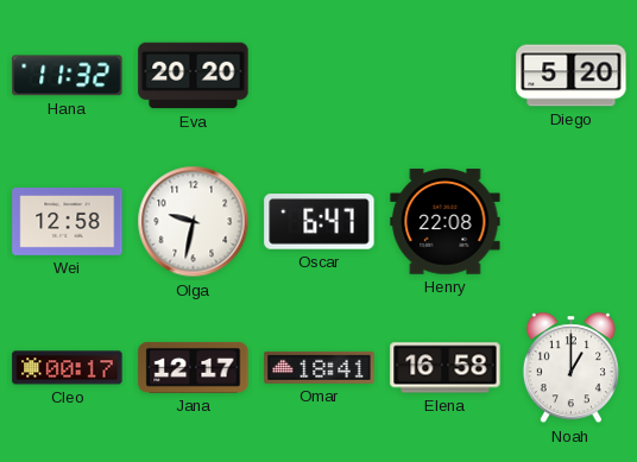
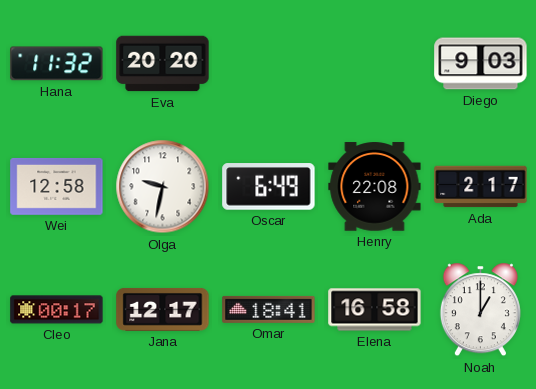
Diego: 5:20 -> 9:03
Oscar: 6:47 -> 6:49
Ada: none -> 2:17
